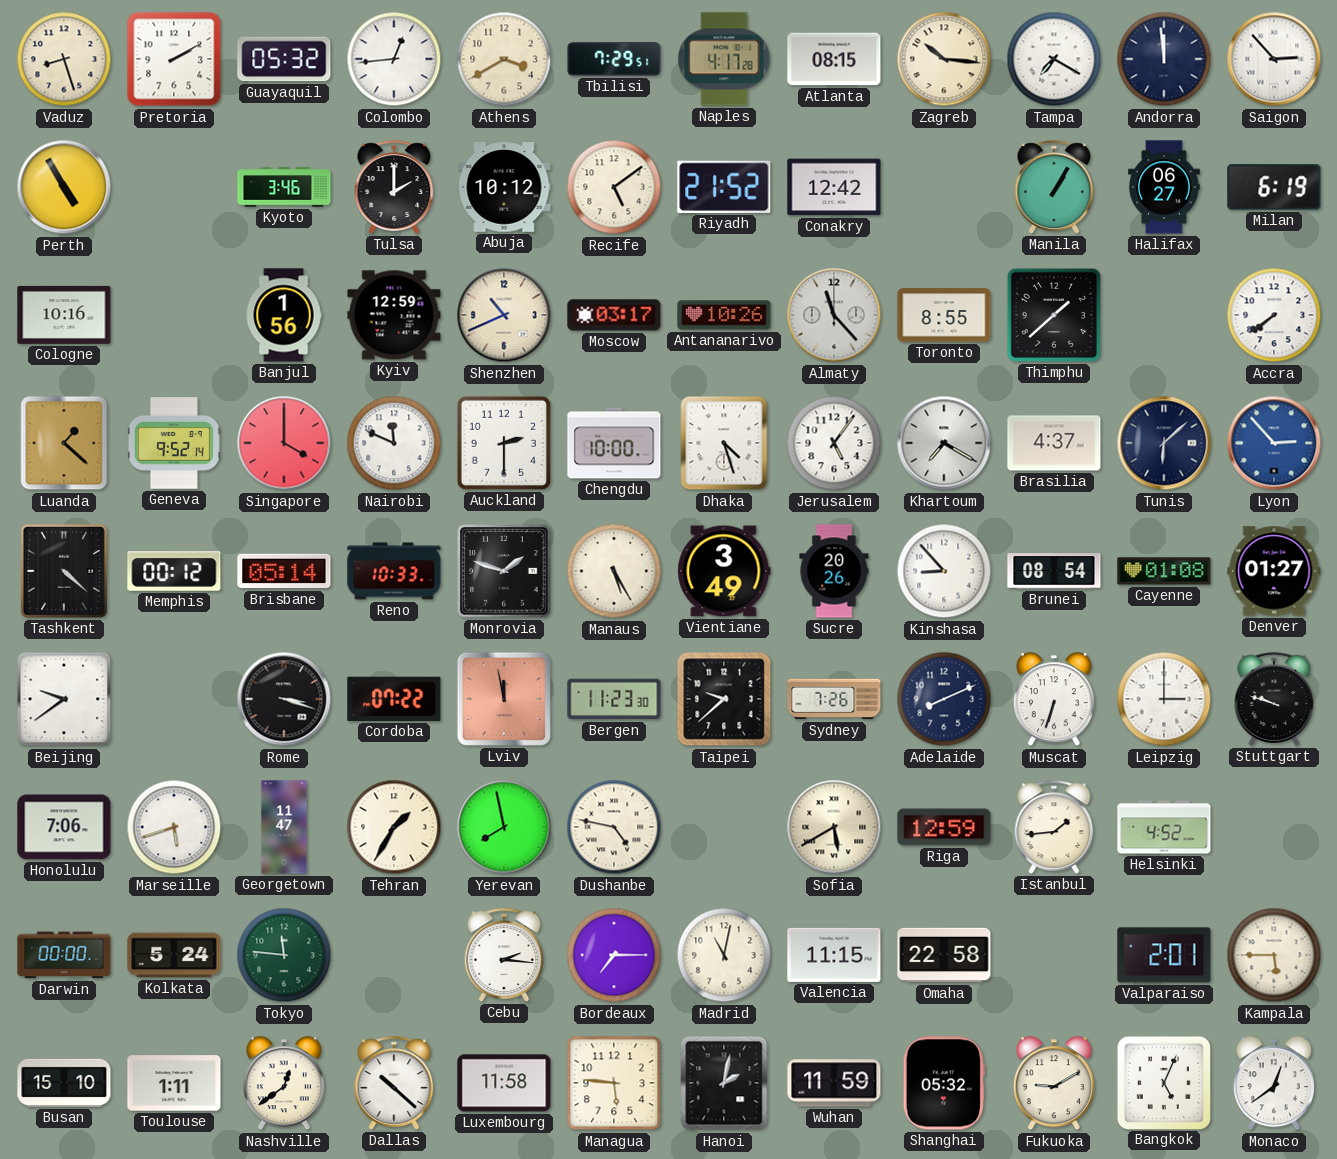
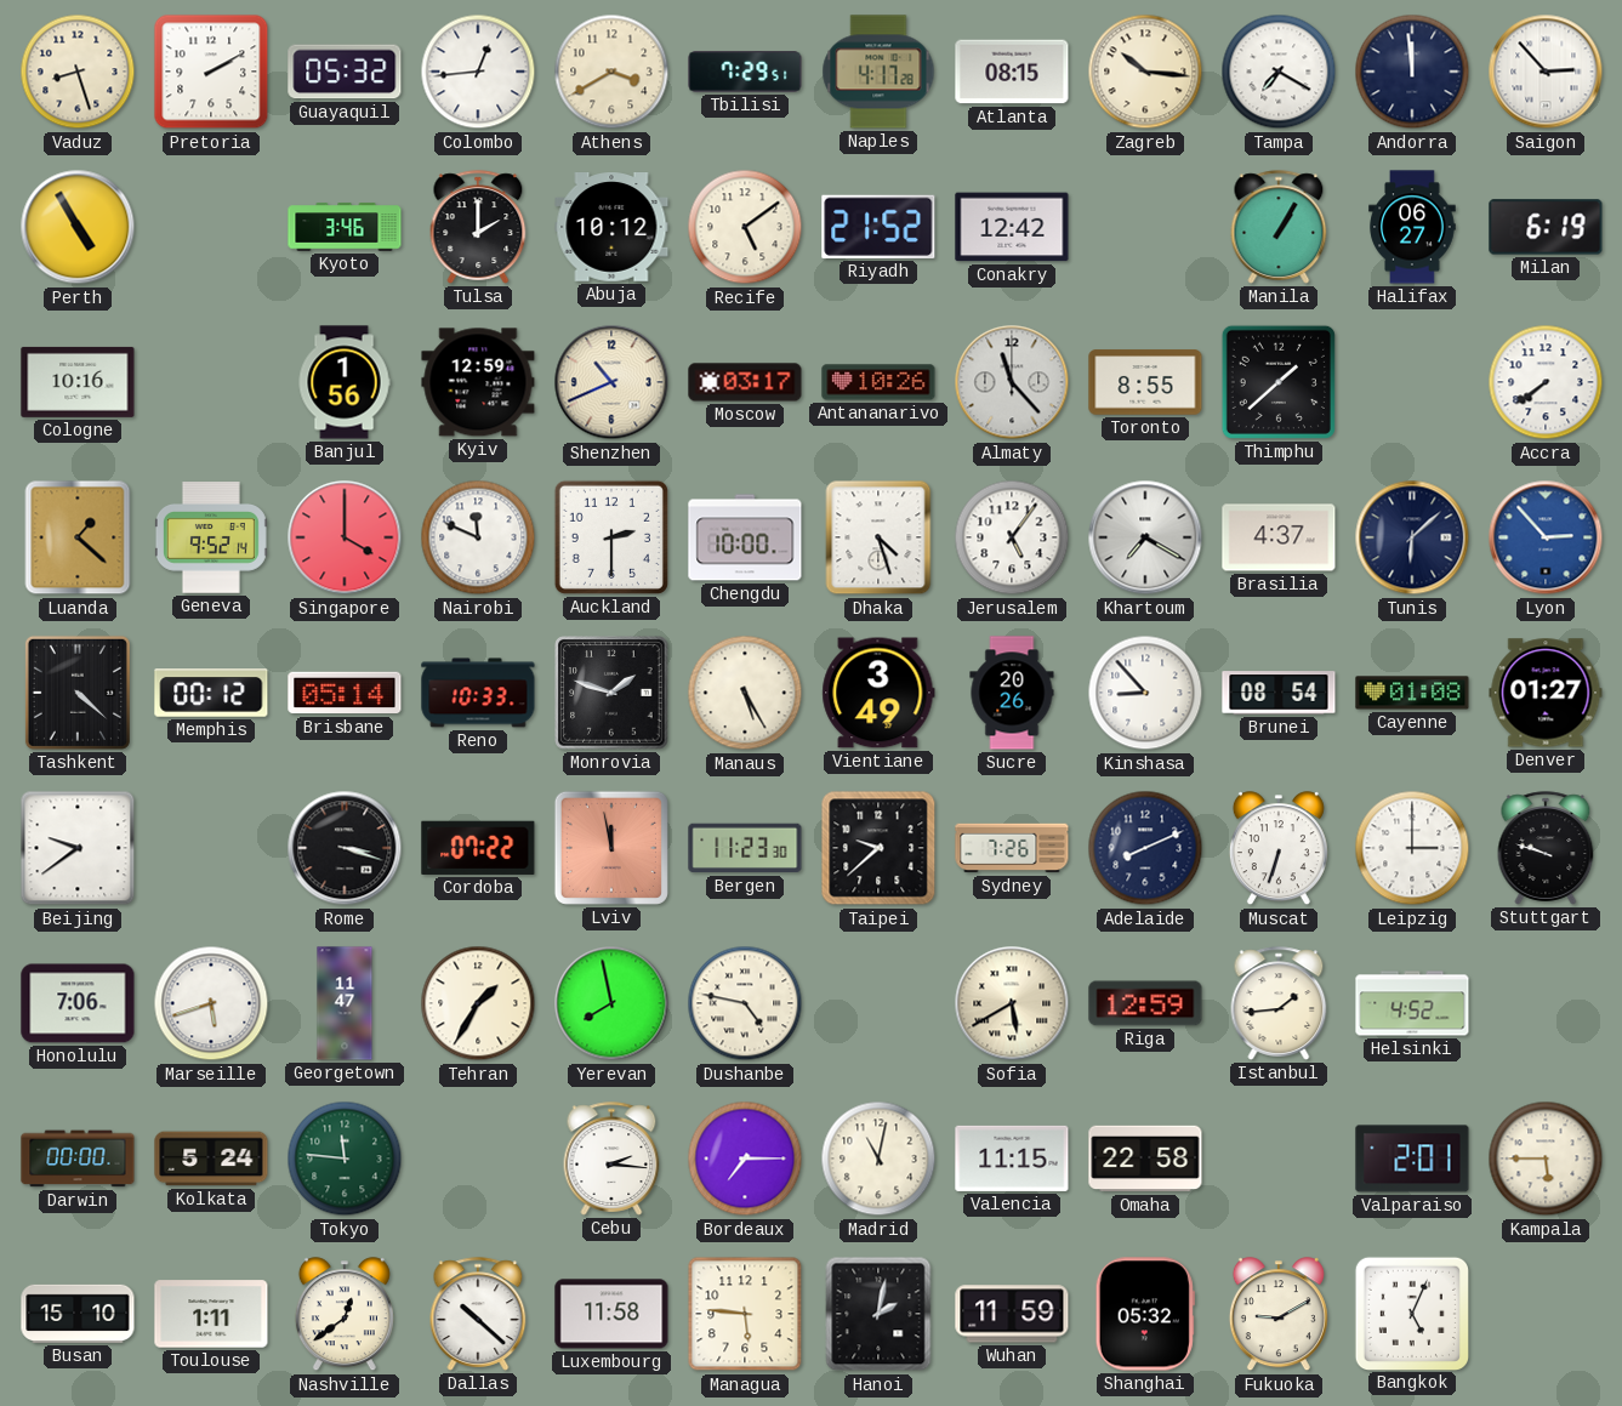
Monaco: 12:39 -> none
